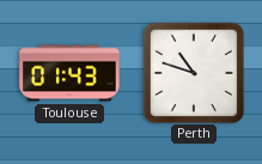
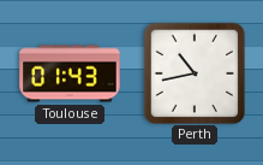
Perth: 10:48 -> 10:43
